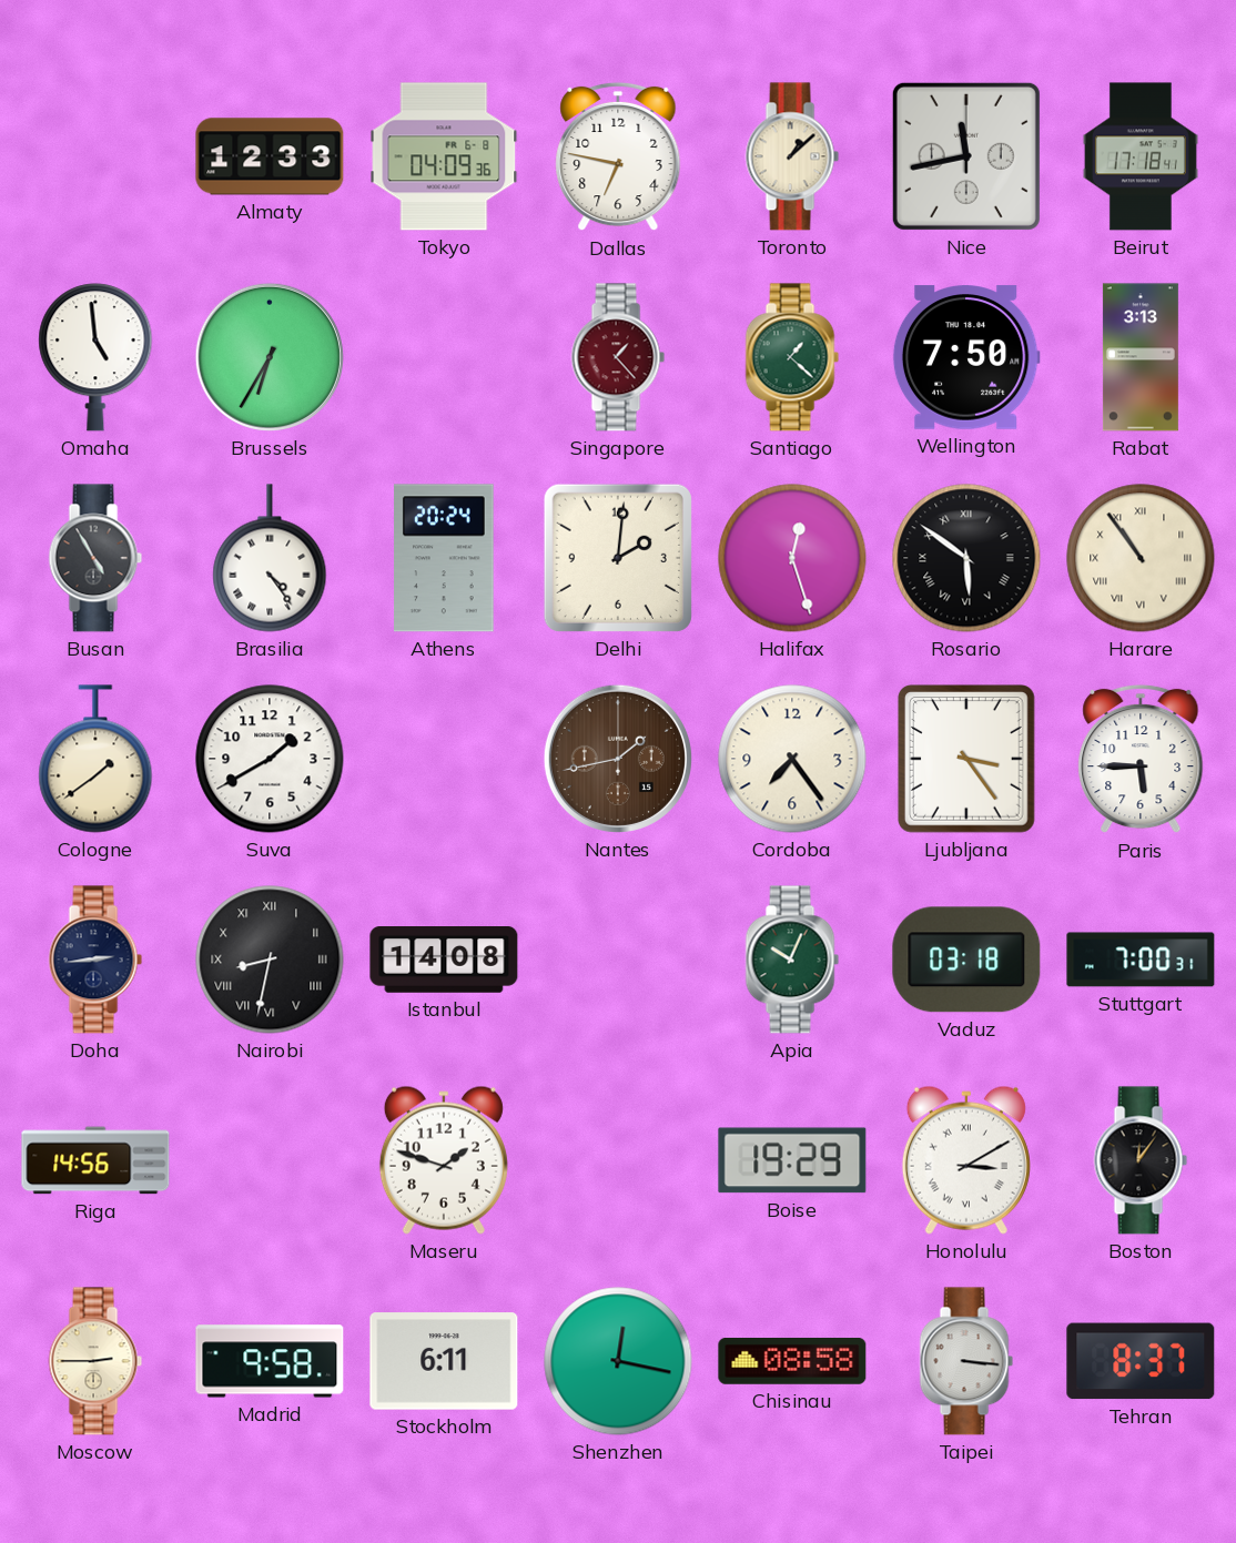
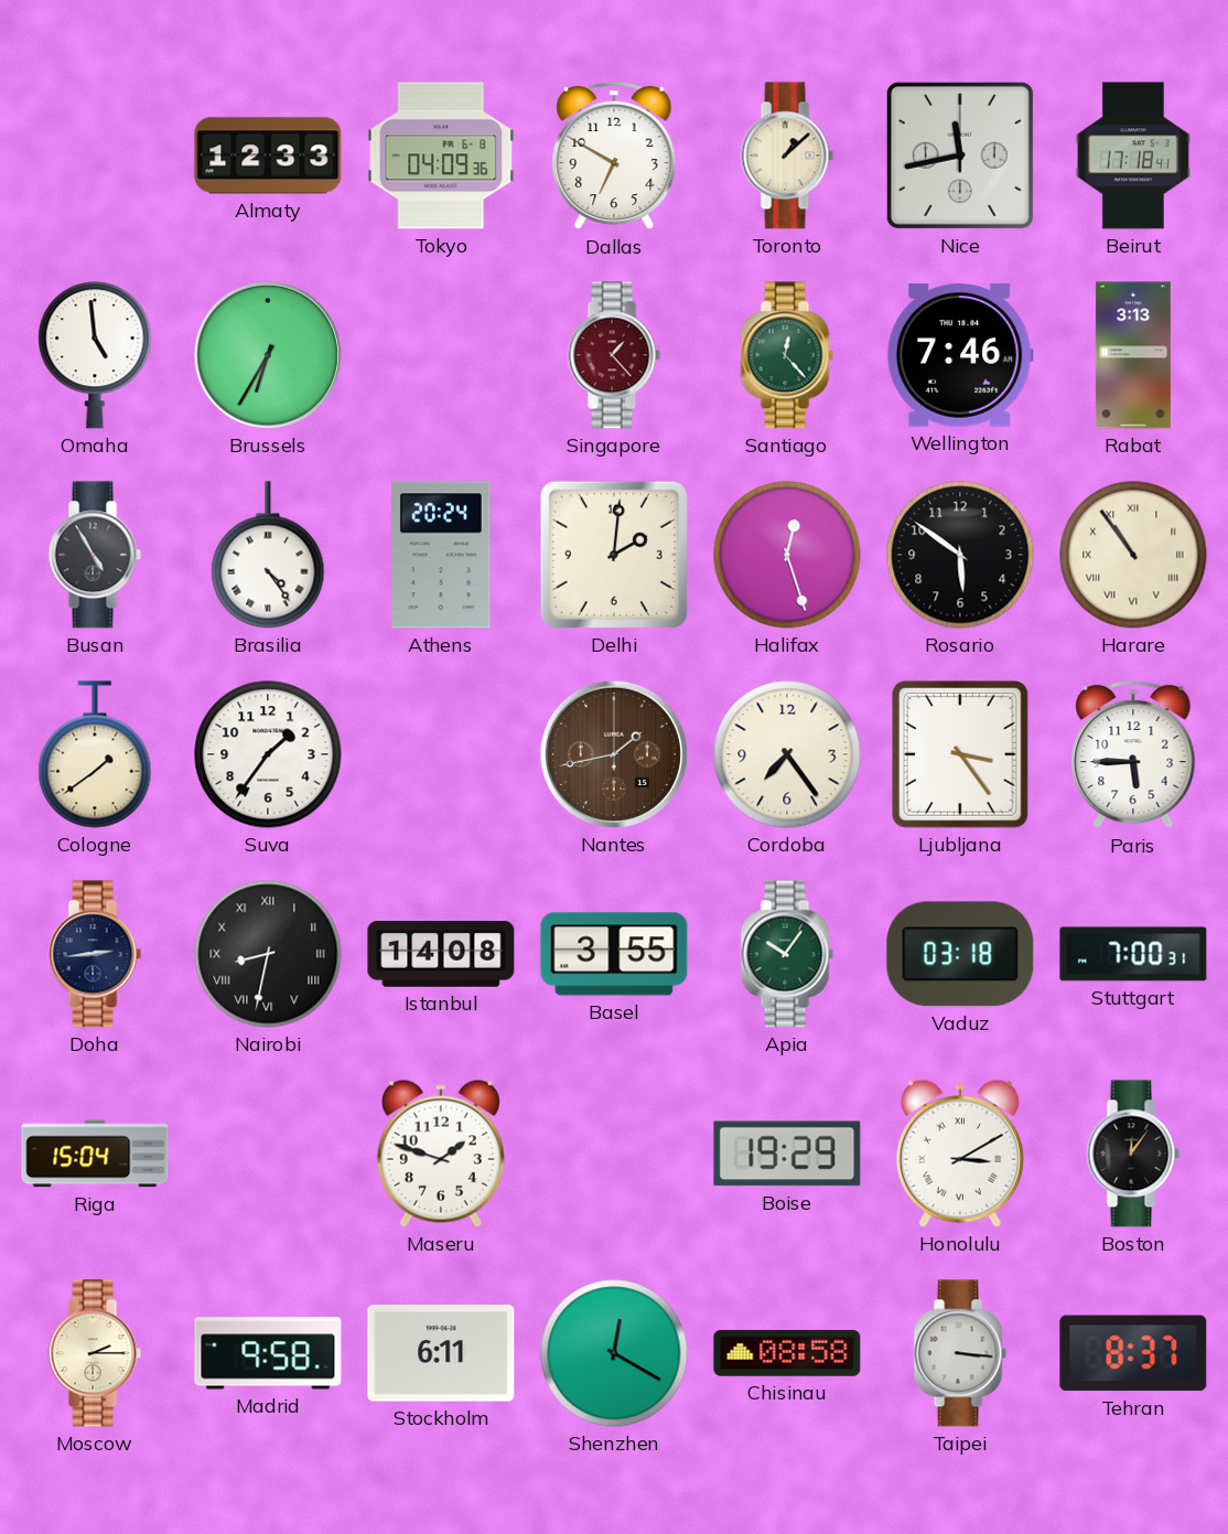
Dallas: 6:47 -> 6:50
Santiago: 1:22 -> 12:23
Wellington: 7:50 -> 7:46
Rosario numerals: Roman -> Arabic
Suva: 1:40 -> 1:36
Basel: none -> 3:55
Apia: 10:04 -> 10:06
Riga: 14:56 -> 15:04
Moscow: 2:45 -> 2:15
Shenzhen: 12:17 -> 12:20
